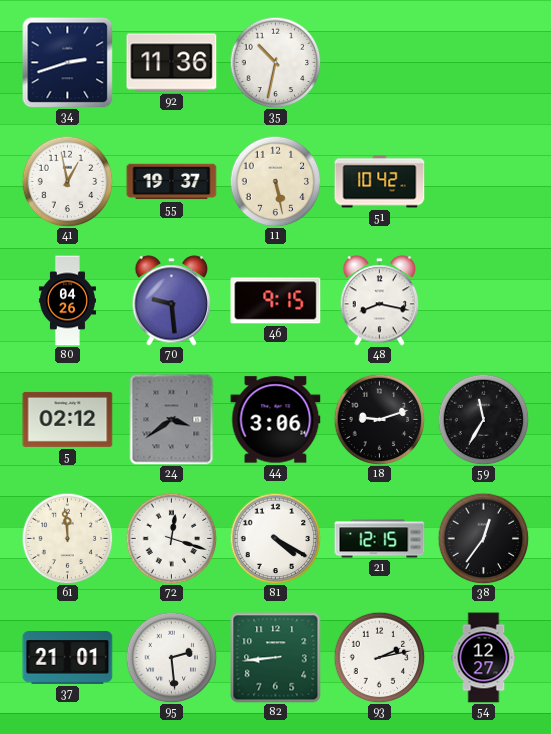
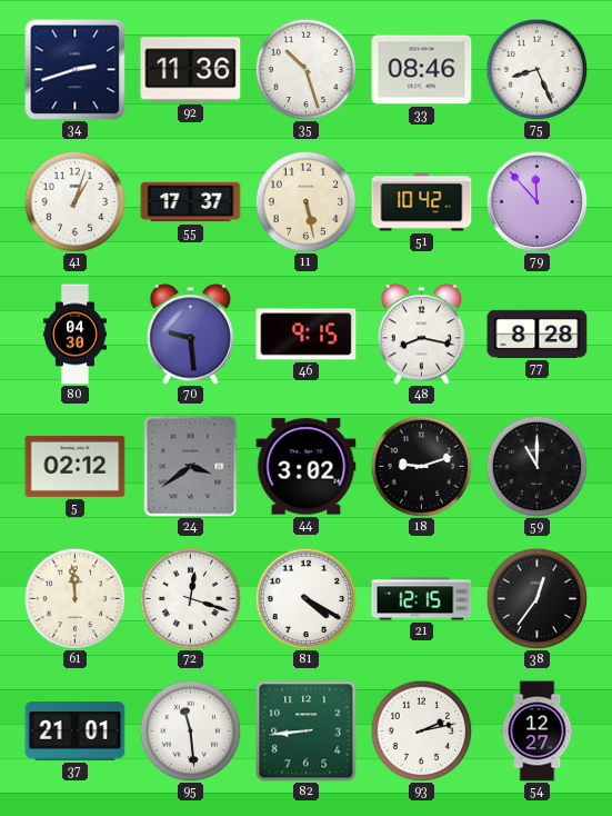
35: 10:32 -> 10:27
33: none -> 08:46
75: none -> 8:26
41: 12:58 -> 1:03
55: 19:37 -> 17:37
79: none -> 11:53
80: 04:26 -> 04:30
77: none -> 8:28
44: 3:06 -> 3:02
59: 11:35 -> 11:00
95: 2:29 -> 11:29
